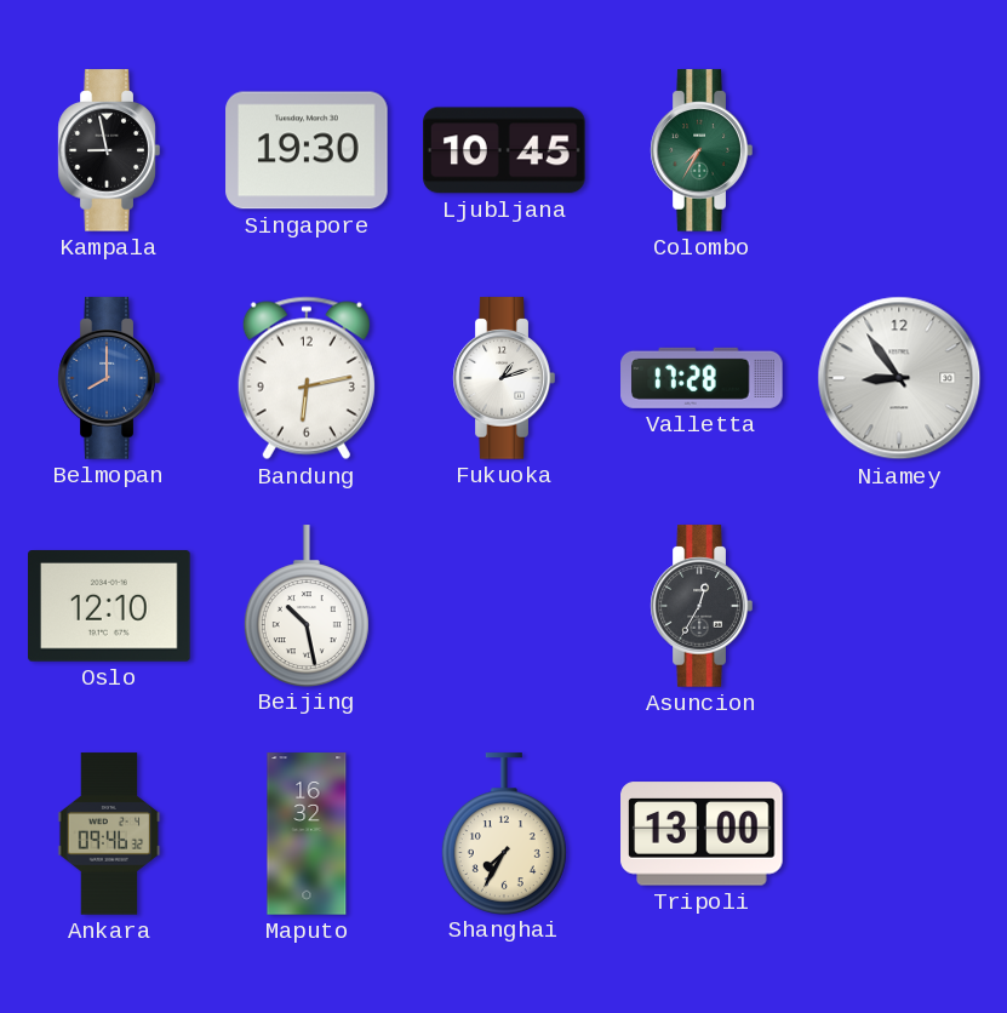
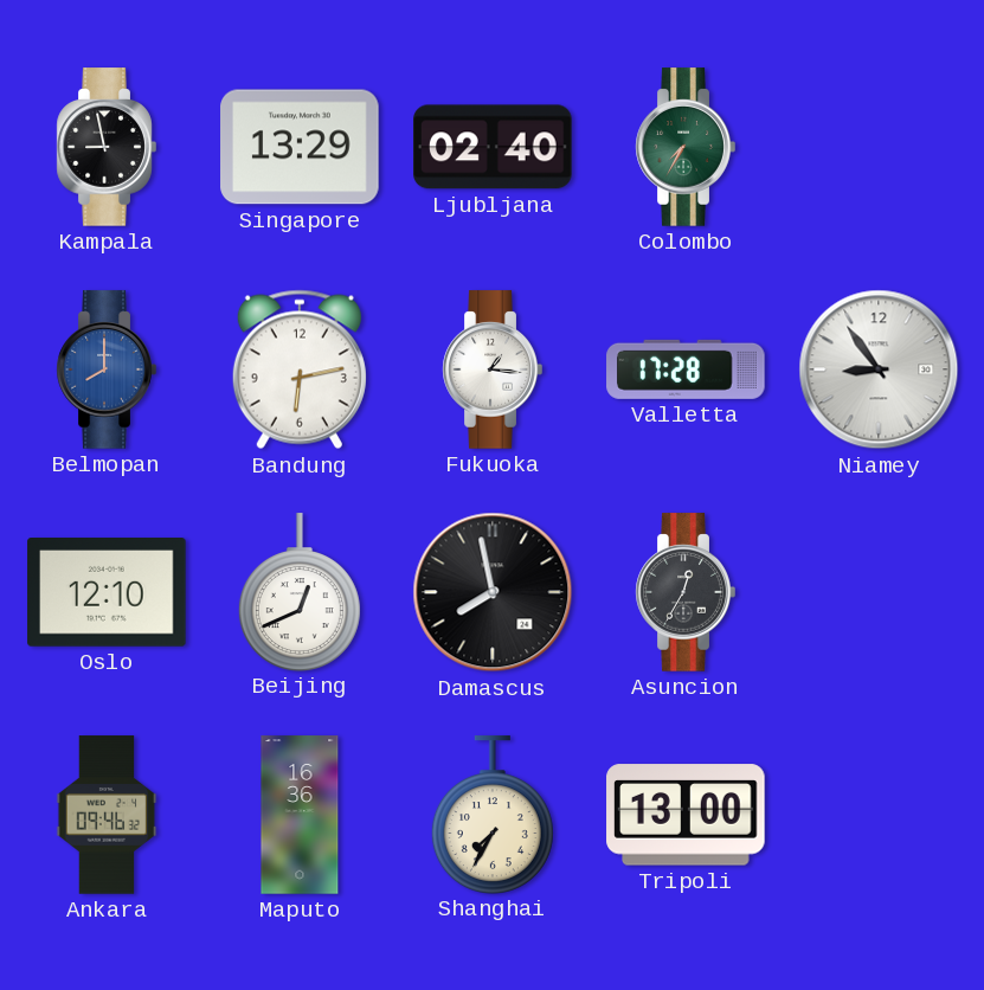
Singapore: 19:30 -> 13:29
Ljubljana: 10:45 -> 02:40
Fukuoka: 1:12 -> 1:16
Beijing: 10:28 -> 12:41
Damascus: none -> 7:58
Maputo: 16:32 -> 16:36
